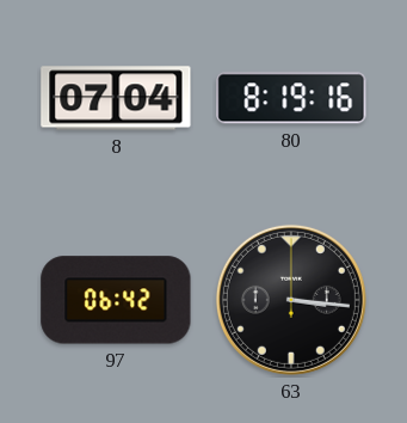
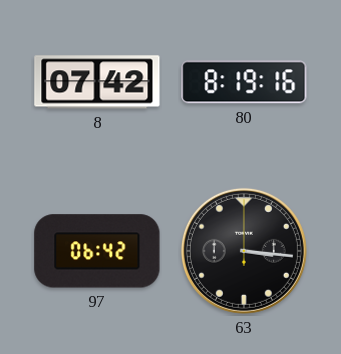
8: 07:04 -> 07:42
